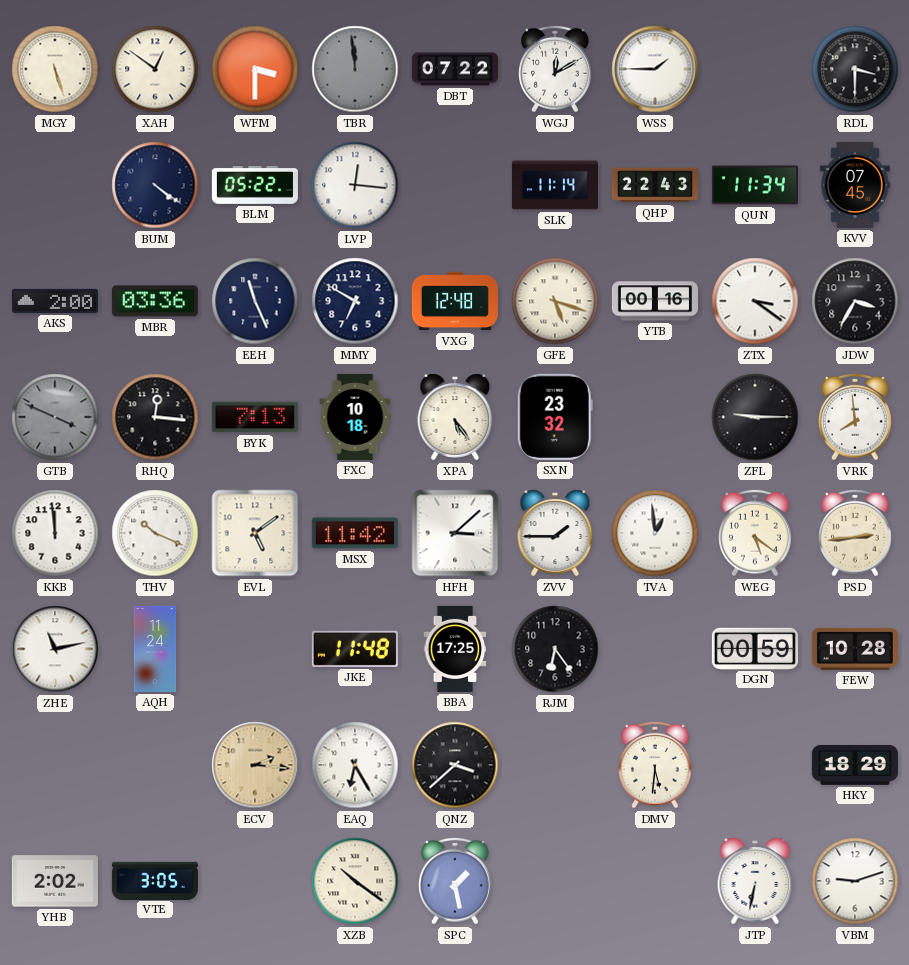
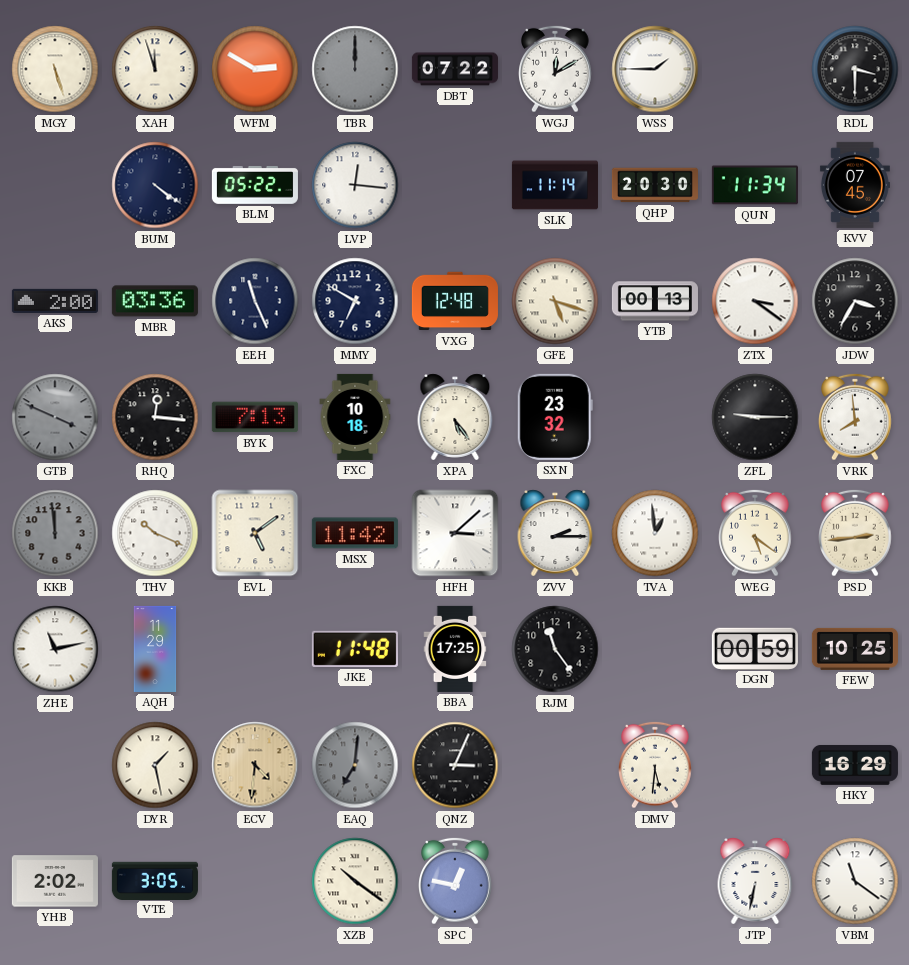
XAH: 12:51 -> 11:57
WFM: 3:30 -> 2:50
TBR: 11:59 -> 12:00
QHP: 22:43 -> 20:30
YTB: 00:16 -> 00:13
KKB dial: white -> grey
ZVV: 1:45 -> 2:15
AQH: 11:24 -> 11:29
RJM: 6:24 -> 11:24
FEW: 10:28 -> 10:25
DYR: none -> 1:28
ECV: 2:16 -> 4:31
EAQ: 6:25 -> 7:01
EAQ dial: white -> grey
QNZ: 3:38 -> 3:04
HKY: 18:29 -> 16:29
SPC: 1:28 -> 12:47
VBM: 9:12 -> 11:21
